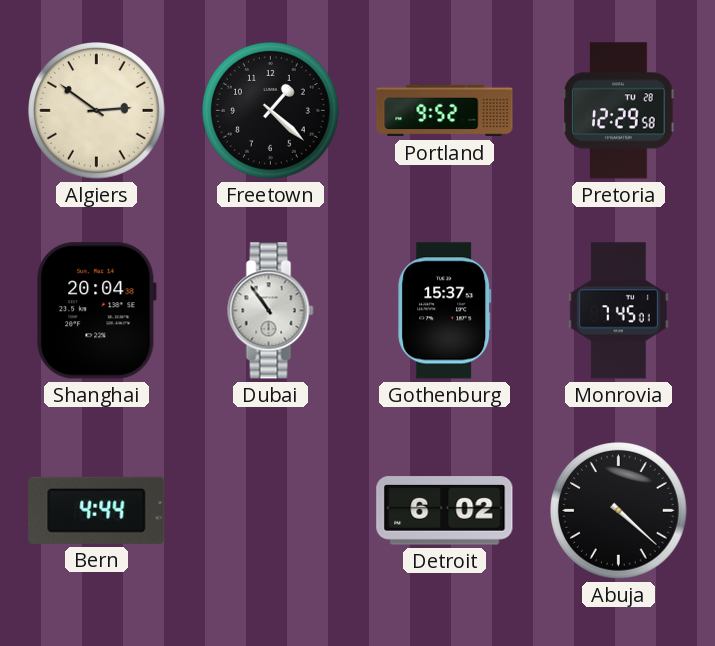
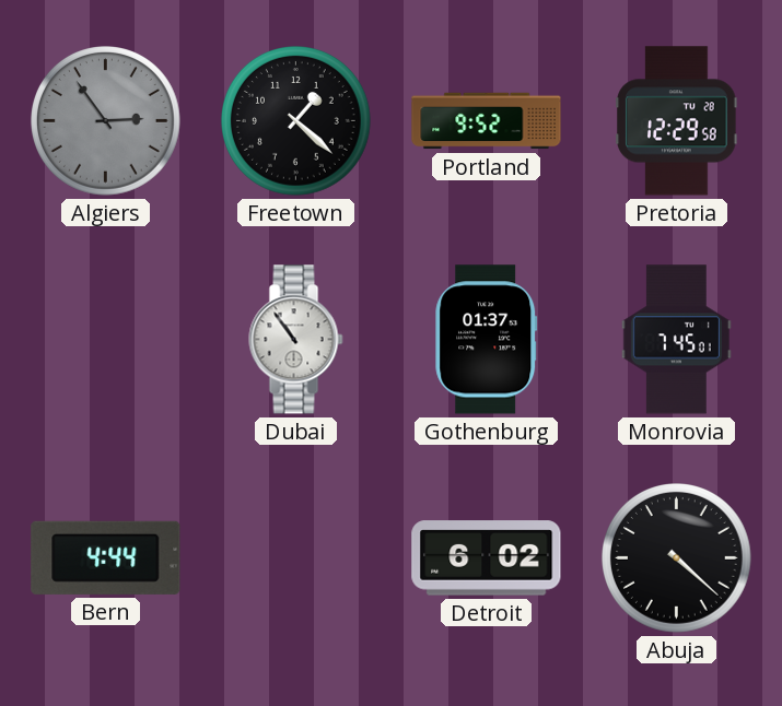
Algiers: 2:51 -> 2:54
Algiers dial: cream -> grey
Shanghai: 20:04 -> none
Gothenburg: 15:37 -> 01:37
